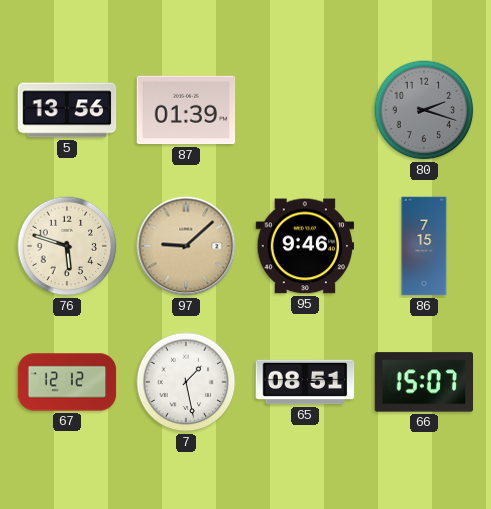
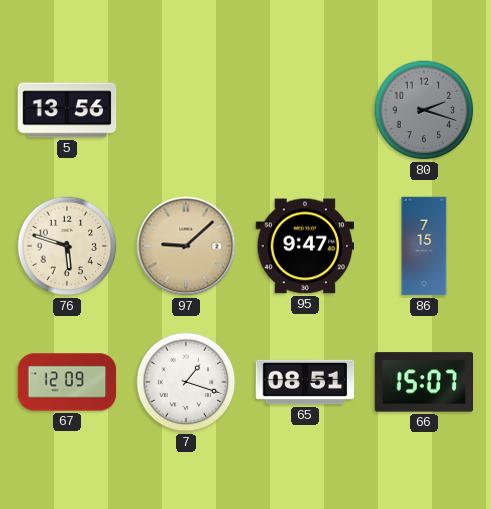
87: 01:39 -> none
95: 9:46 -> 9:47
67: 12:12 -> 12:09
7: 1:28 -> 1:18
